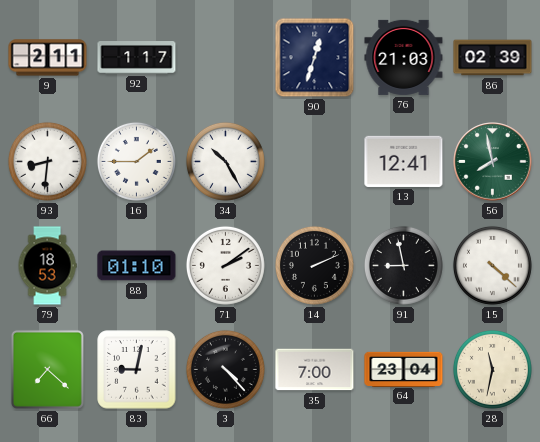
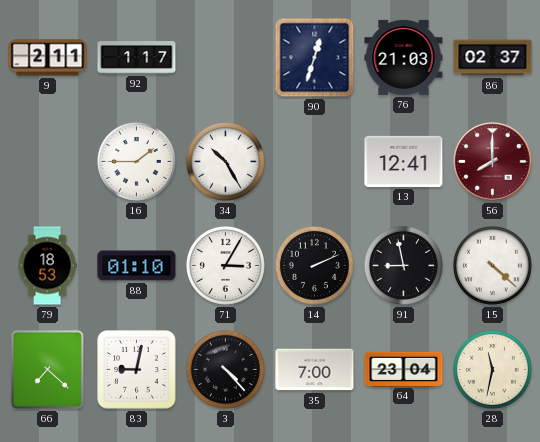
86: 02:39 -> 02:37
93: 8:31 -> none
56: 7:58 -> 8:00
56 dial: green -> burgundy
71: 2:09 -> 3:05
